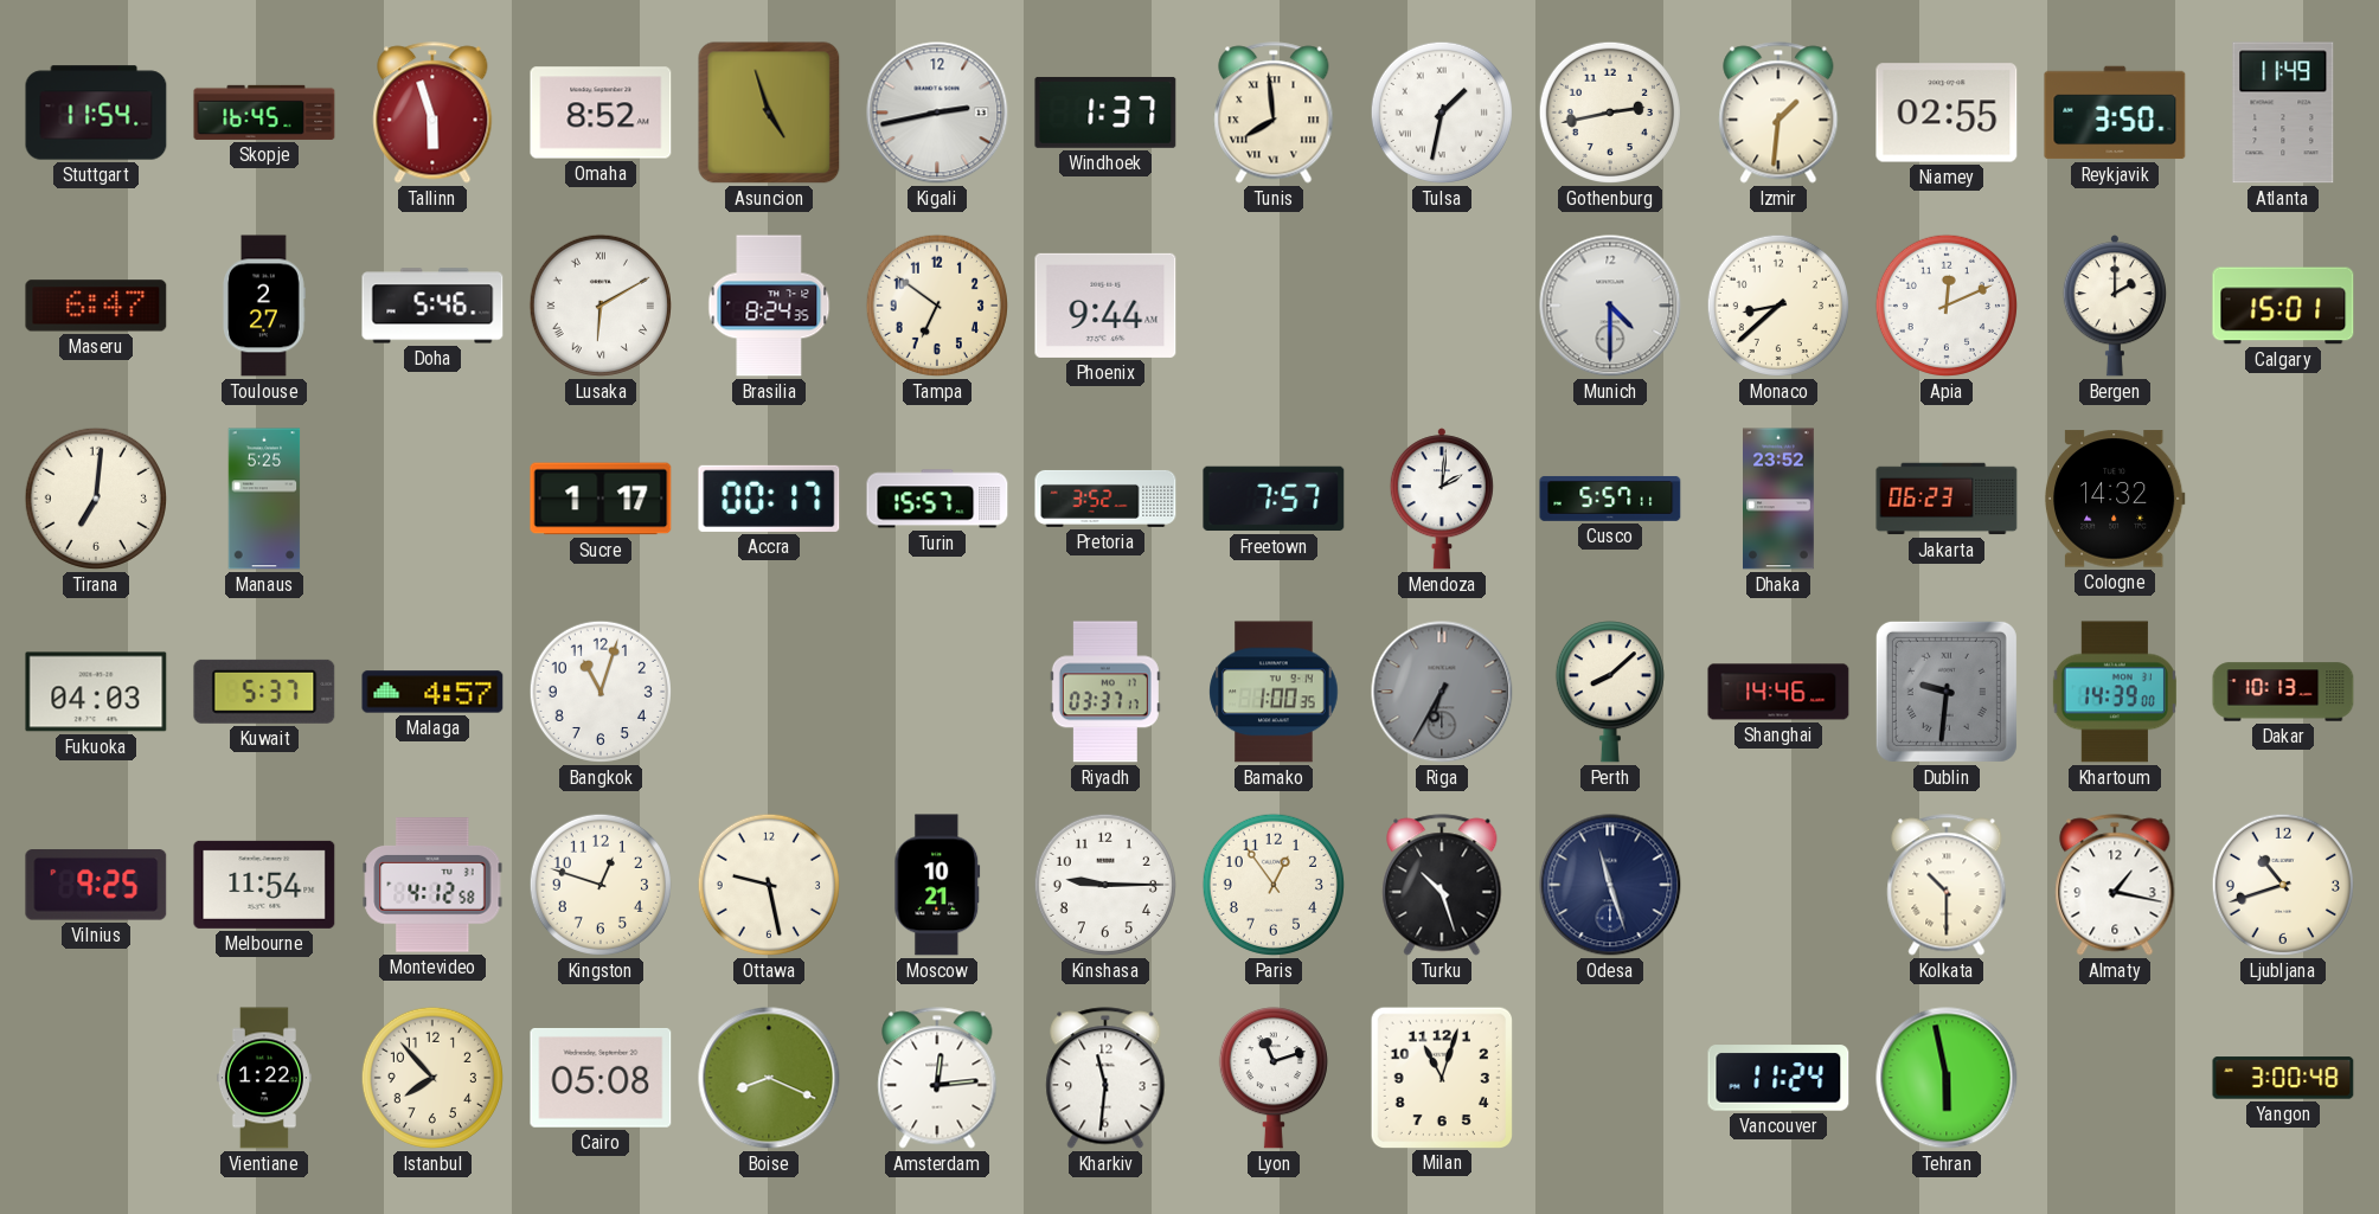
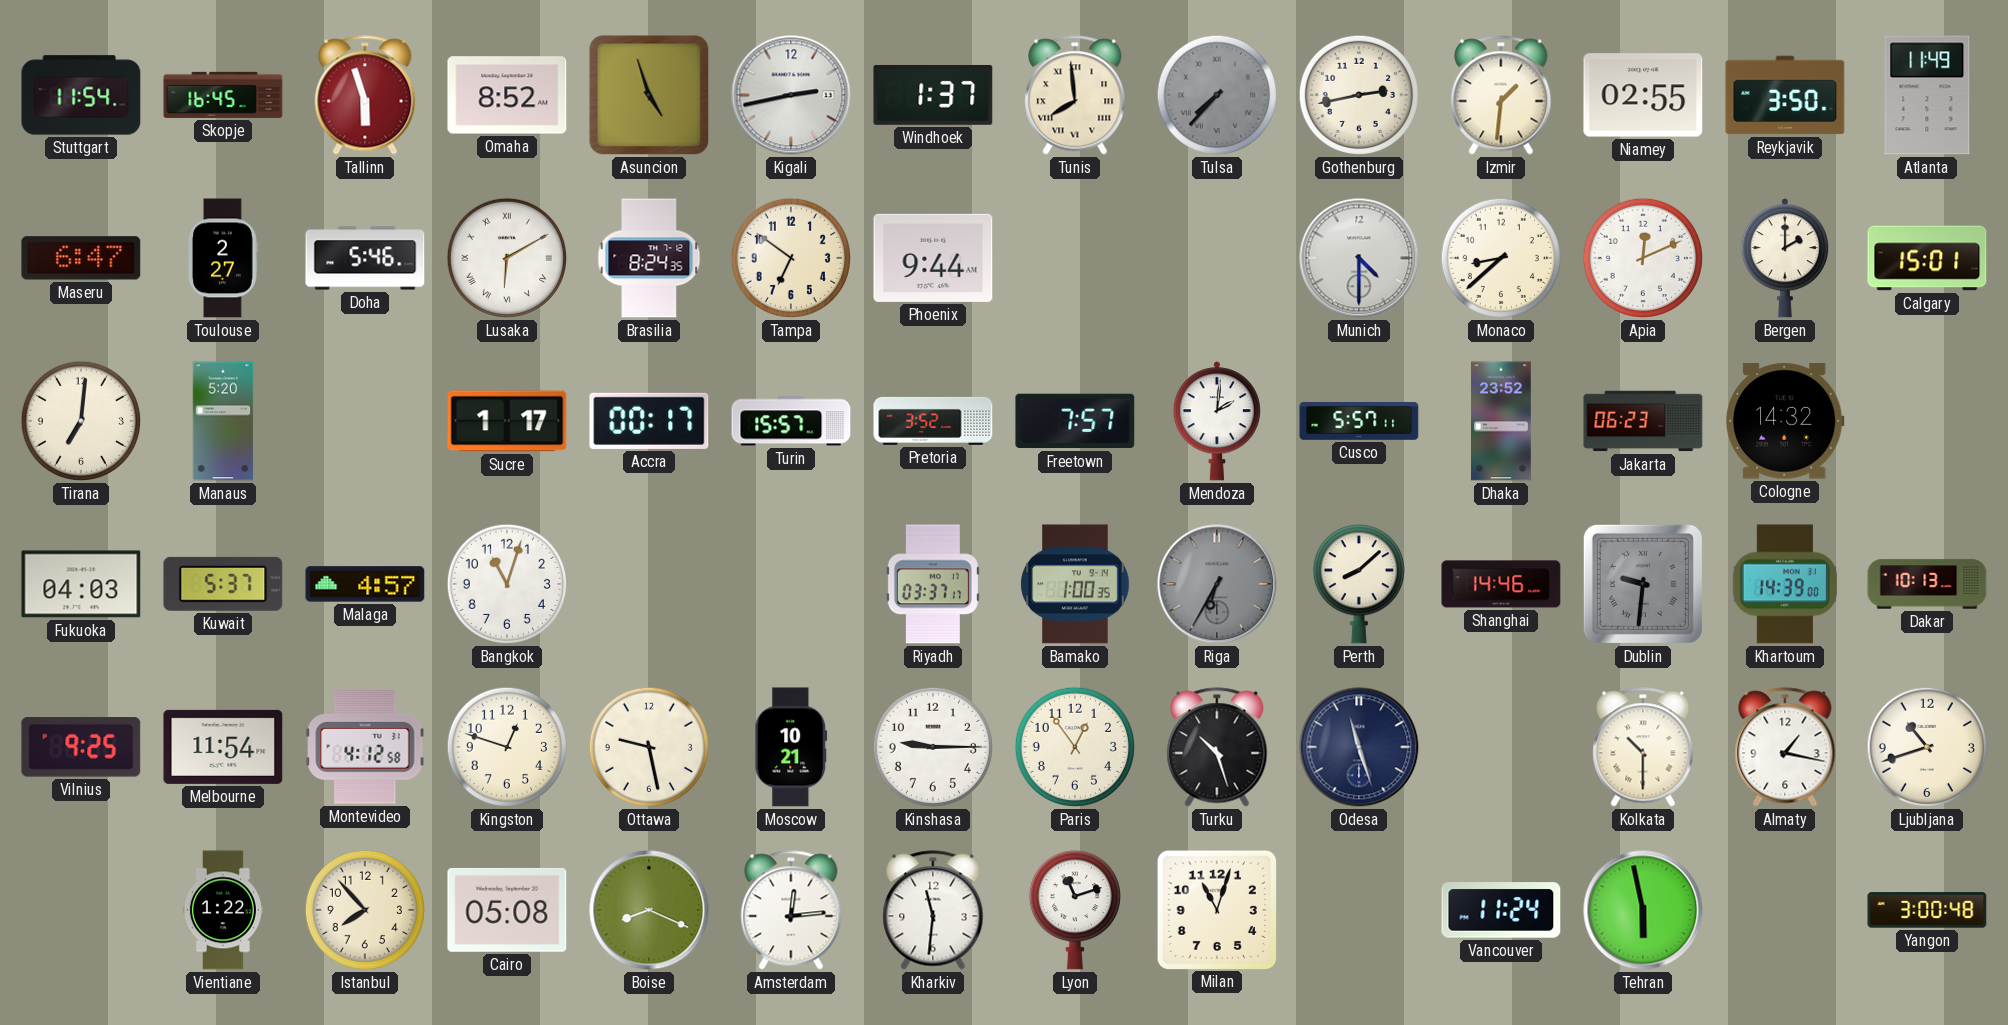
Tulsa: 1:32 -> 7:37
Tulsa dial: white -> grey
Manaus: 5:25 -> 5:20
